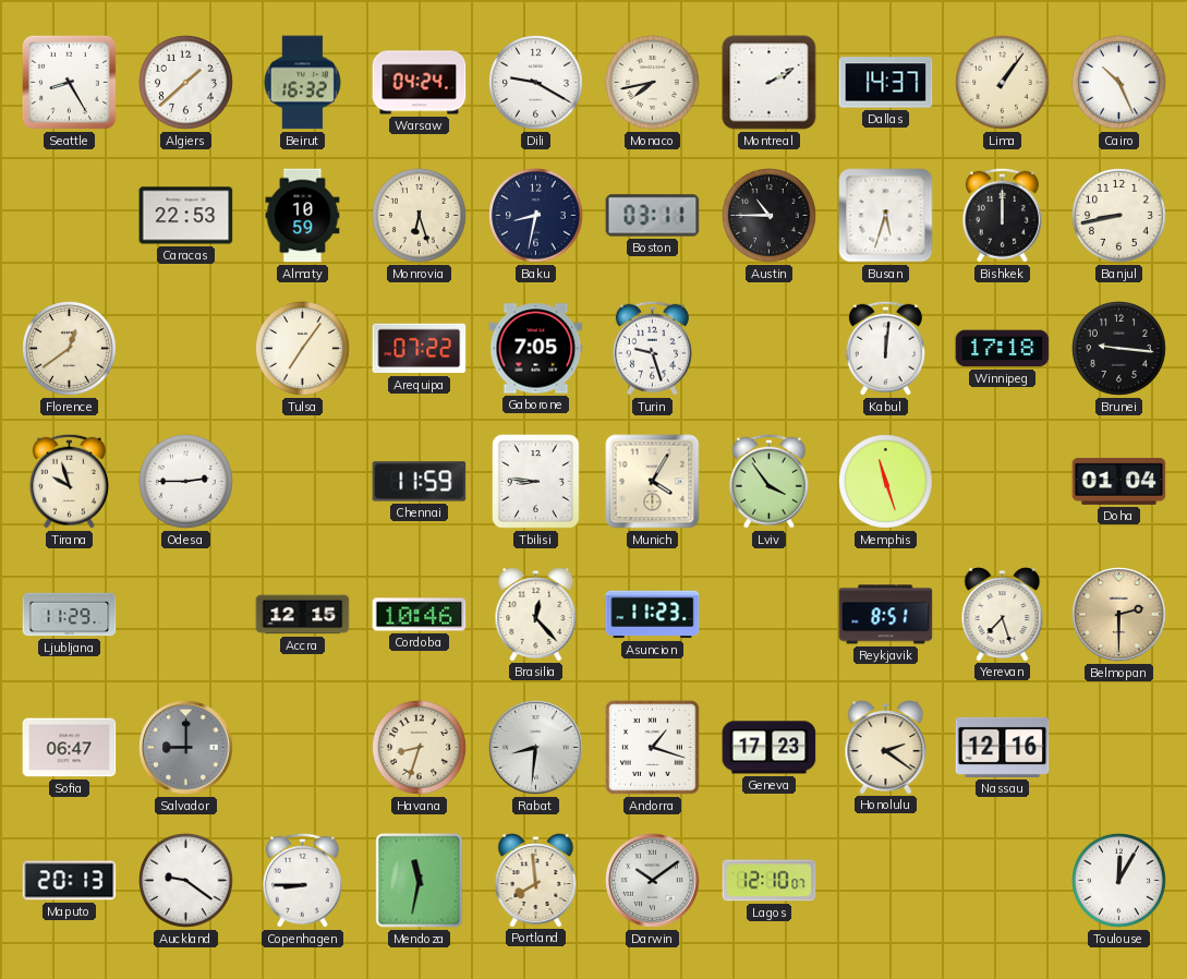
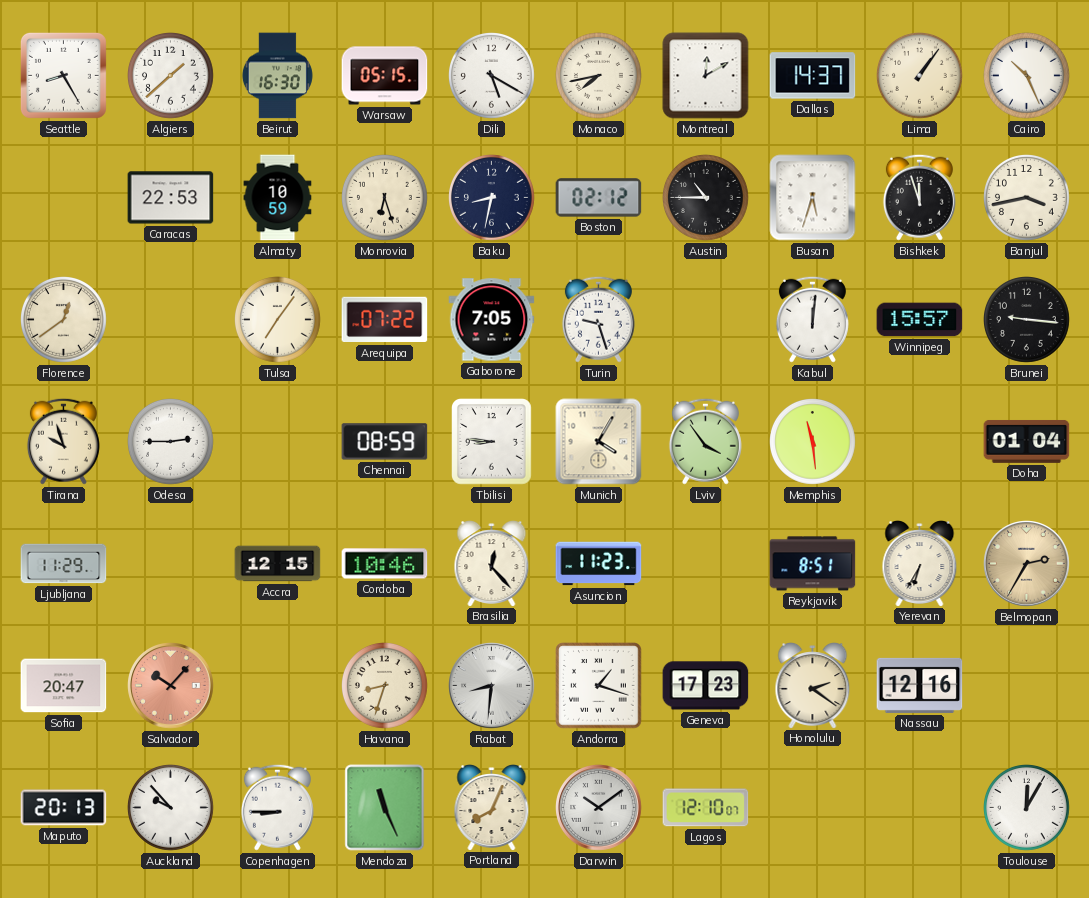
Beirut: 16:32 -> 16:30
Warsaw: 04:24 -> 05:15
Dili: 9:20 -> 5:20
Montreal: 2:10 -> 12:10
Boston: 03:11 -> 02:12
Bishkek: 12:00 -> 11:57
Banjul: 8:43 -> 3:43
Winnipeg: 17:18 -> 15:57
Chennai: 11:59 -> 08:59
Memphis: 11:27 -> 11:29
Yerevan: 7:27 -> 6:35
Belmopan: 2:30 -> 2:35
Sofia: 06:47 -> 20:47
Salvador: 9:00 -> 10:07
Salvador dial: grey -> salmon
Auckland: 9:21 -> 9:53
Mendoza: 11:32 -> 11:26
Portland: 7:59 -> 8:04
